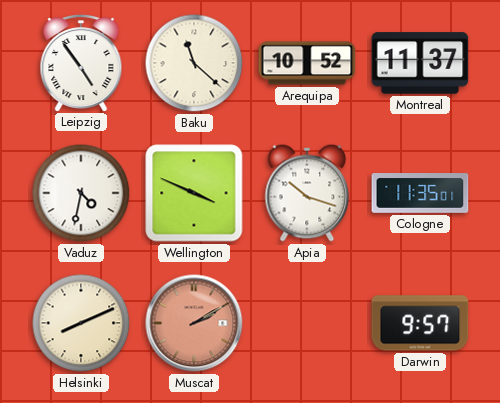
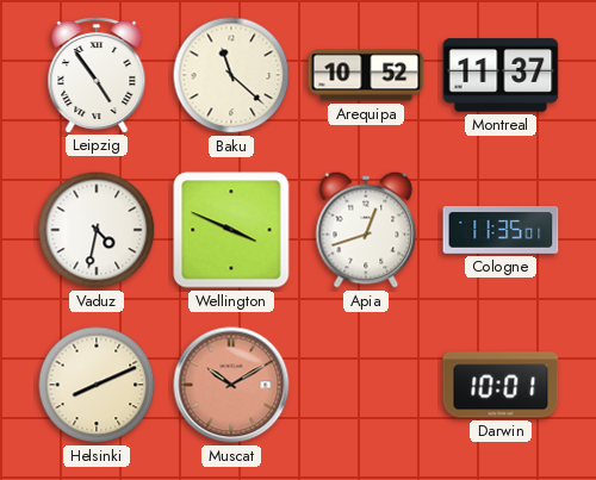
Apia: 10:18 -> 12:42
Muscat: 2:10 -> 10:10
Darwin: 9:57 -> 10:01
